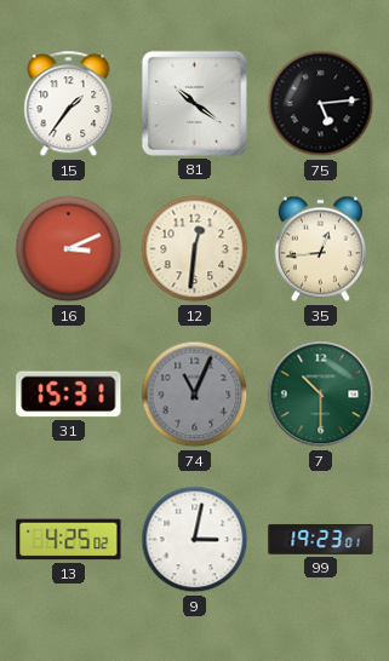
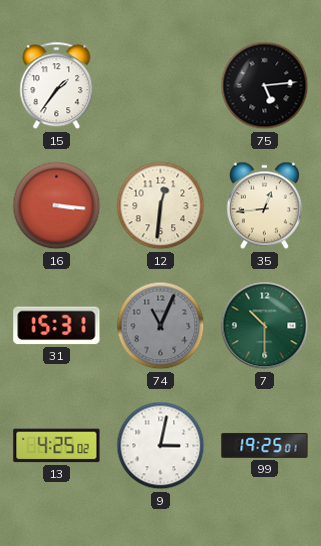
81: 10:21 -> none
16: 3:11 -> 3:16
99: 19:23 -> 19:25
